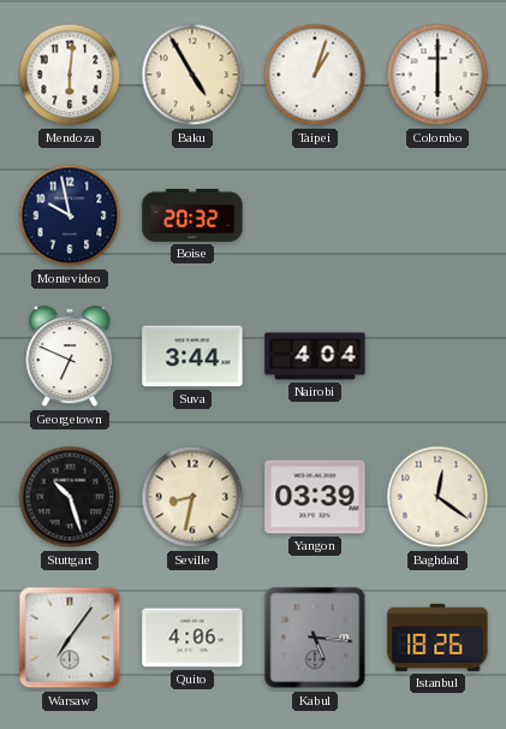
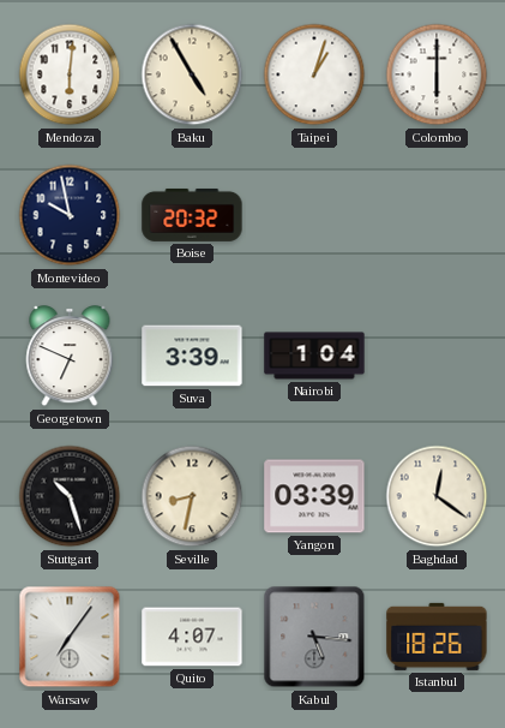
Suva: 3:44 -> 3:39
Nairobi: 4:04 -> 1:04
Quito: 4:06 -> 4:07
